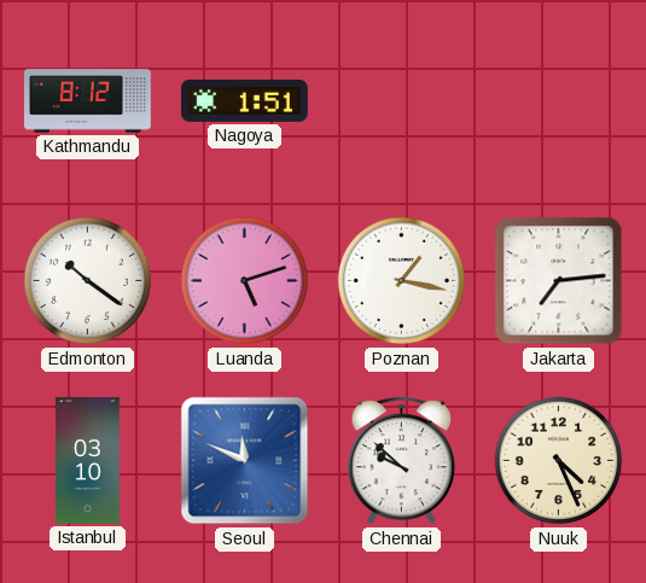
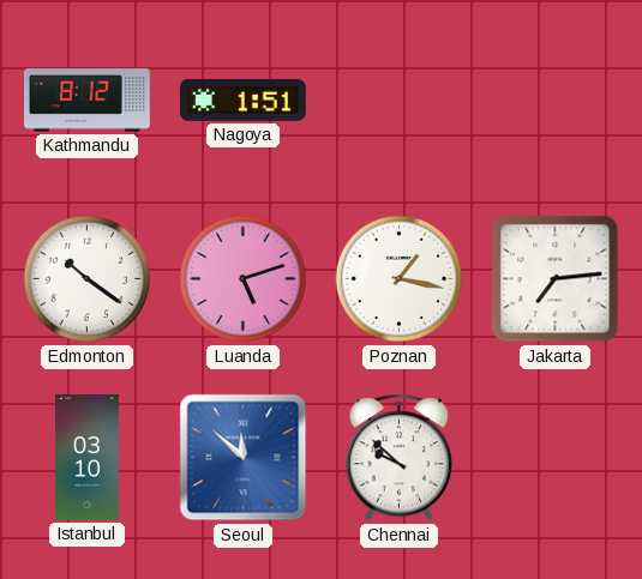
Seoul: 11:49 -> 11:52
Nuuk: 4:26 -> none
